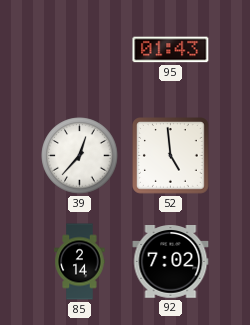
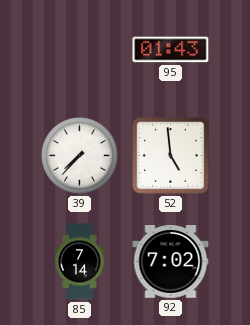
39: 12:37 -> 7:37
85: 2:14 -> 7:14
